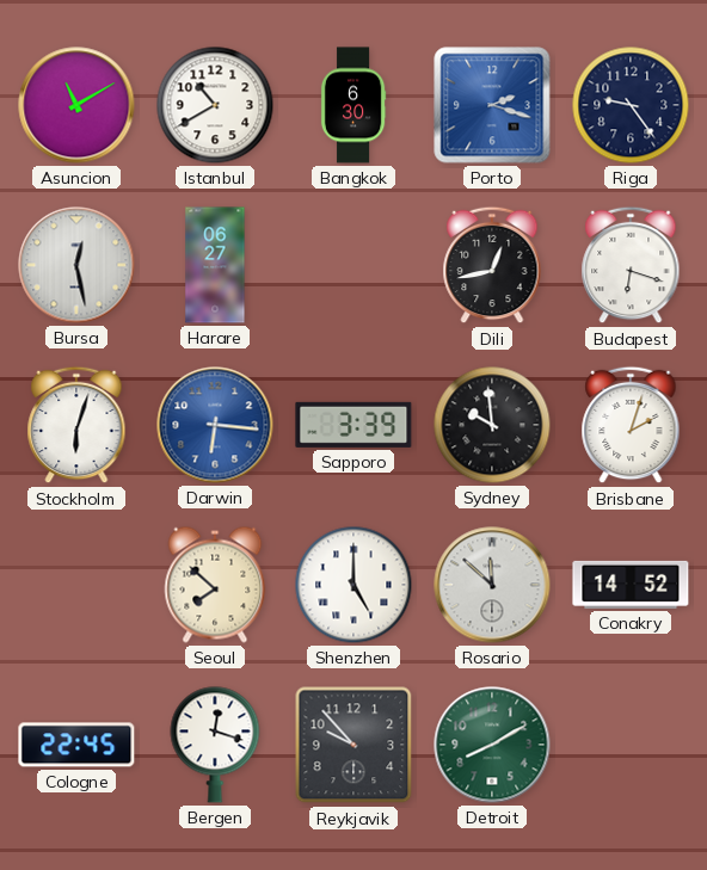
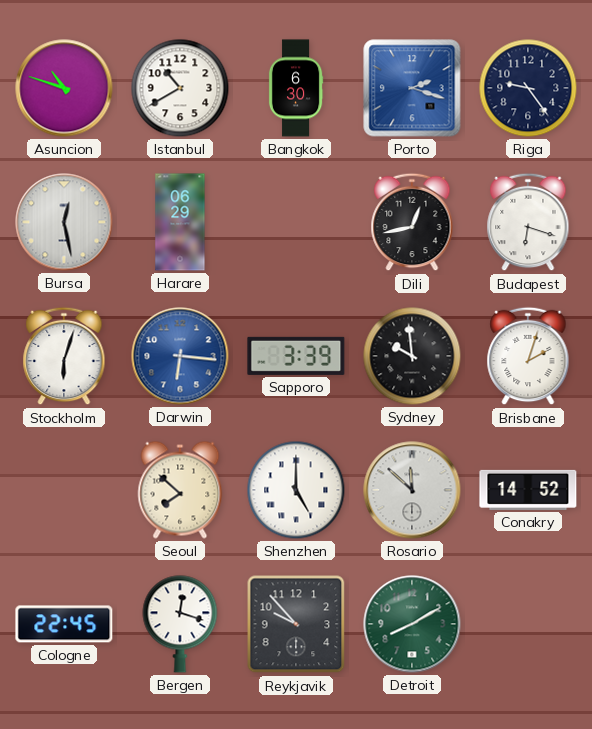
Asuncion: 11:10 -> 10:48
Harare: 06:27 -> 06:29
